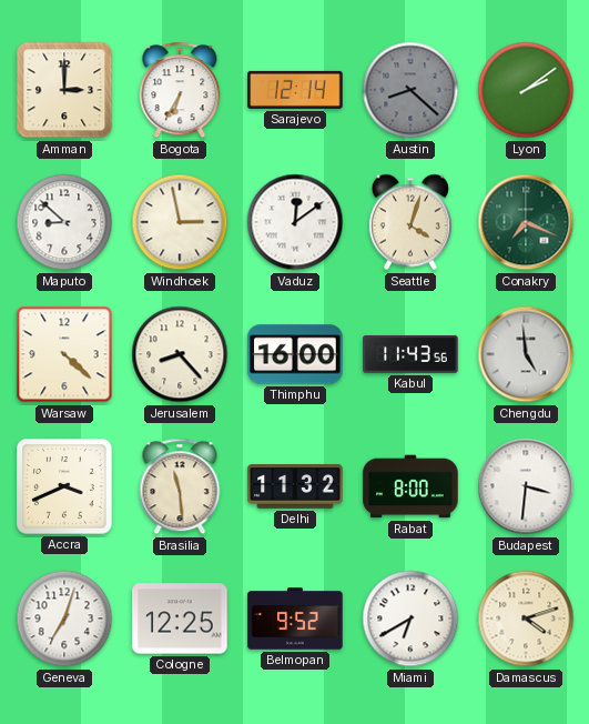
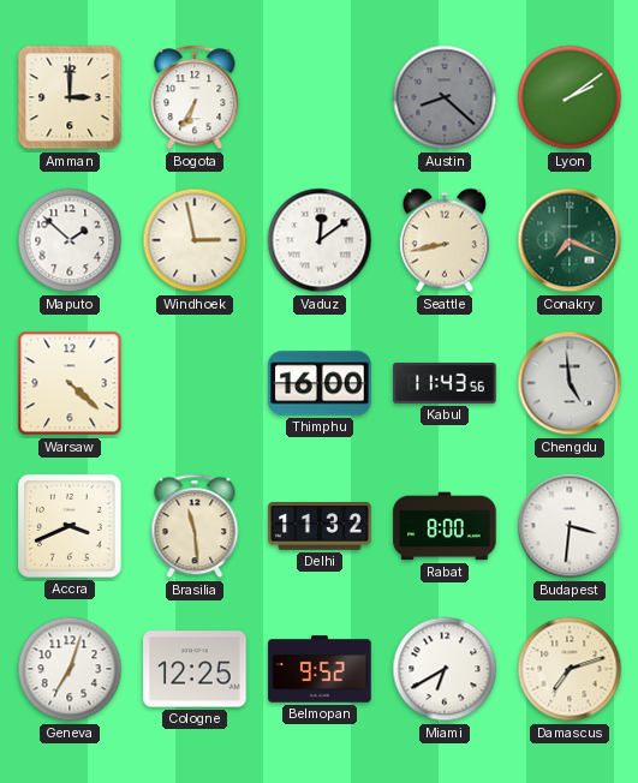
Sarajevo: 12:14 -> none
Maputo: 8:52 -> 1:52
Seattle: 4:03 -> 8:43
Jerusalem: 8:23 -> none
Damascus: 4:12 -> 7:12
